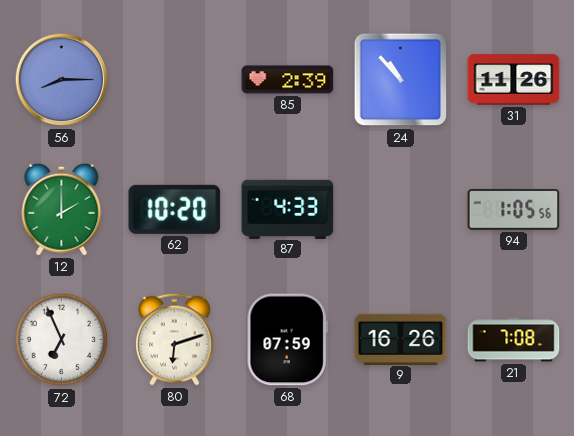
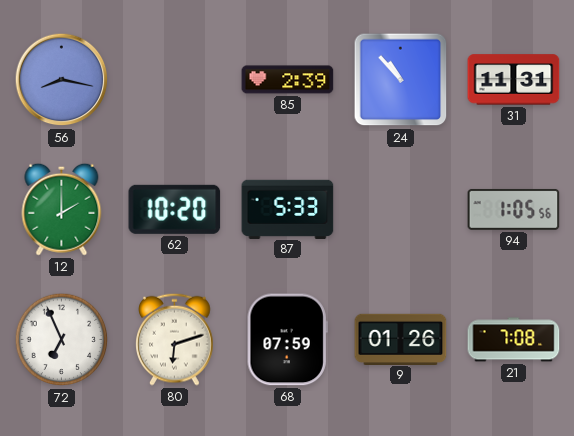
56: 8:15 -> 8:17
31: 11:26 -> 11:31
87: 4:33 -> 5:33
9: 16:26 -> 01:26
